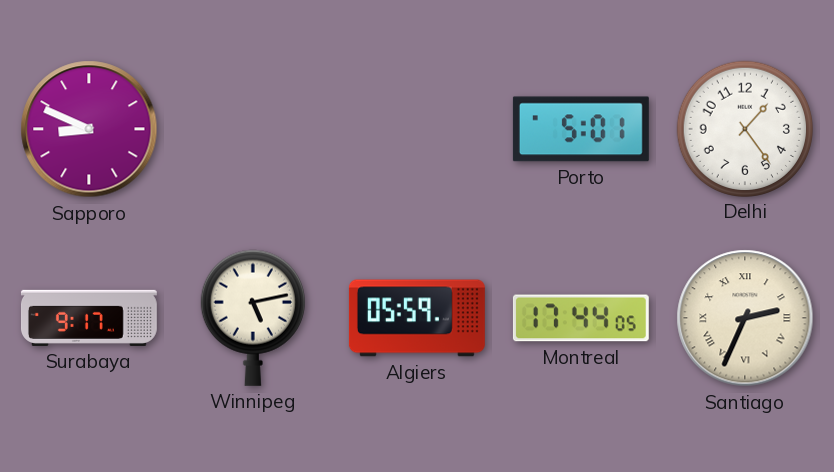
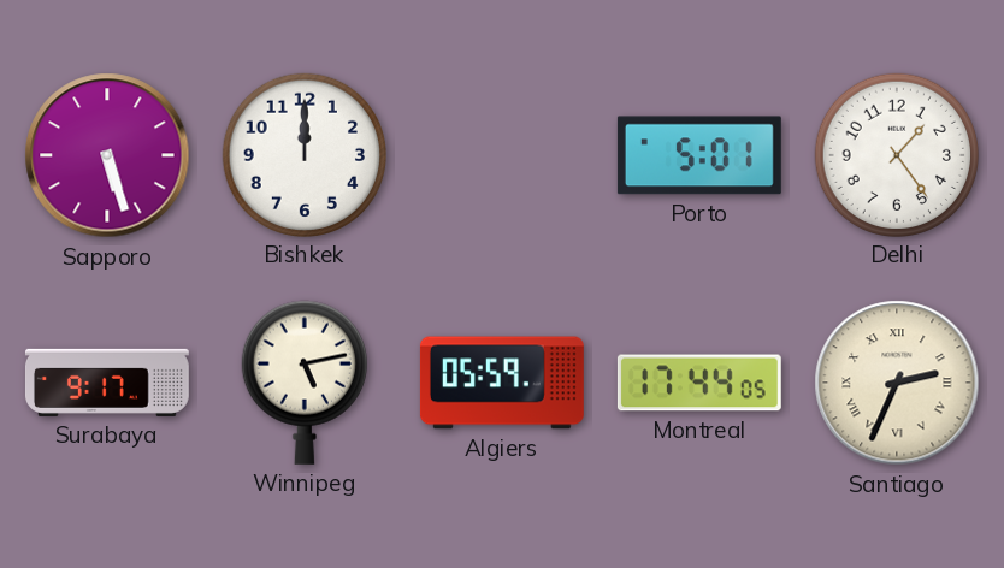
Sapporo: 8:49 -> 5:27
Bishkek: none -> 12:00
